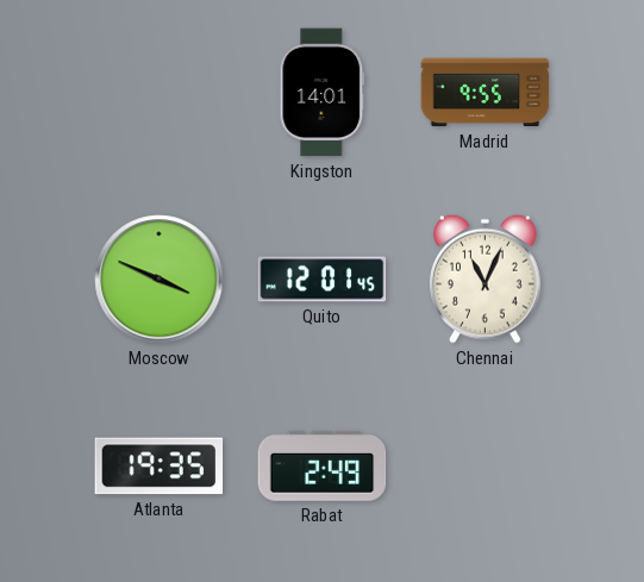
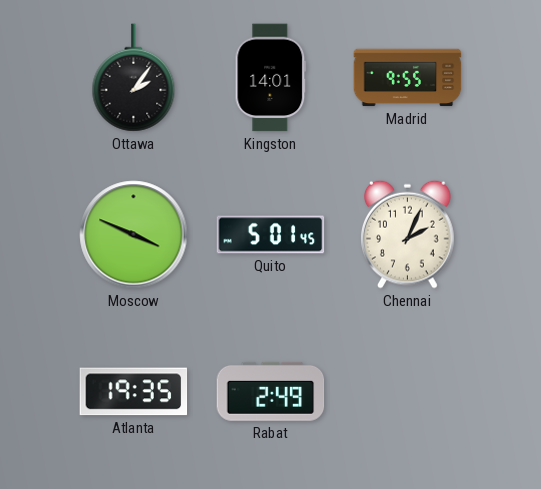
Ottawa: none -> 2:06
Quito: 12:01 -> 5:01
Chennai: 11:04 -> 2:04
